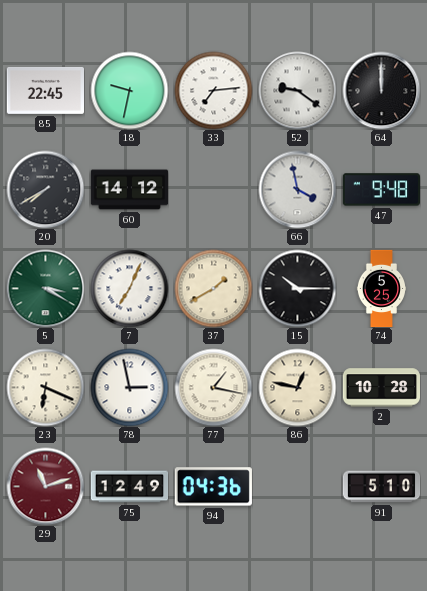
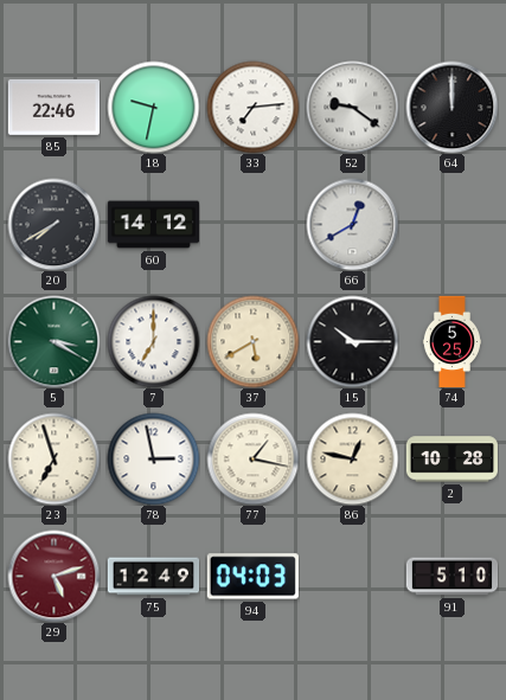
85: 22:45 -> 22:46
66: 3:58 -> 12:40
47: 9:48 -> none
7: 7:04 -> 7:00
37: 1:40 -> 5:40
23: 6:19 -> 6:57
29: 11:12 -> 5:12
94: 04:36 -> 04:03
